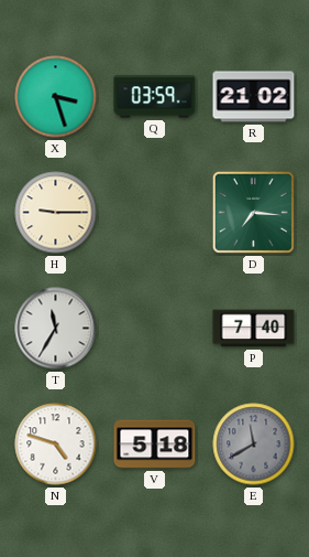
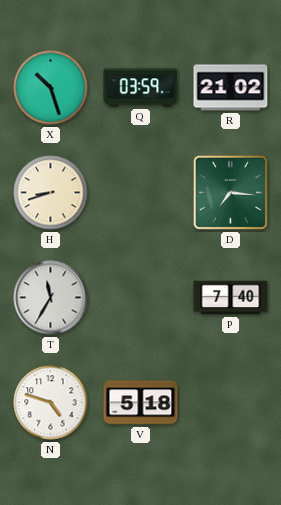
X: 3:27 -> 10:27
H: 9:15 -> 8:42
E: 11:40 -> none
